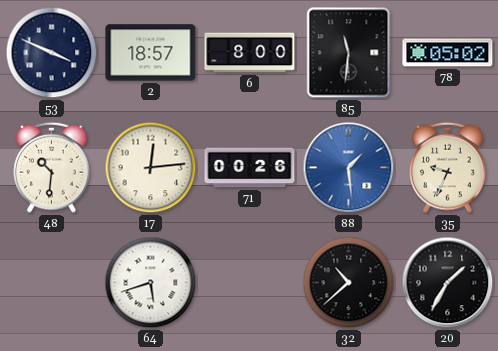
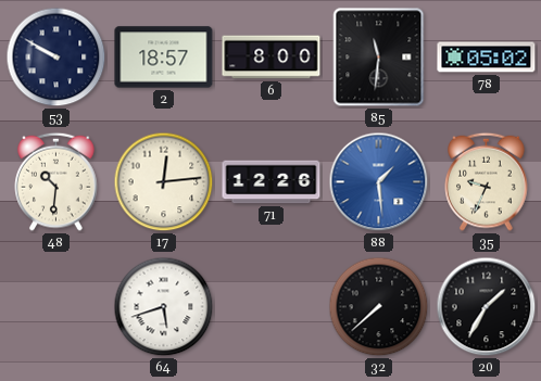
53: 3:49 -> 9:50
71: 00:26 -> 12:26
32: 10:38 -> 7:38
